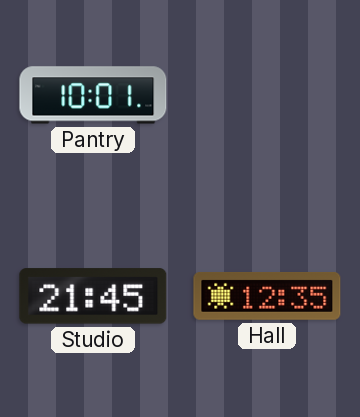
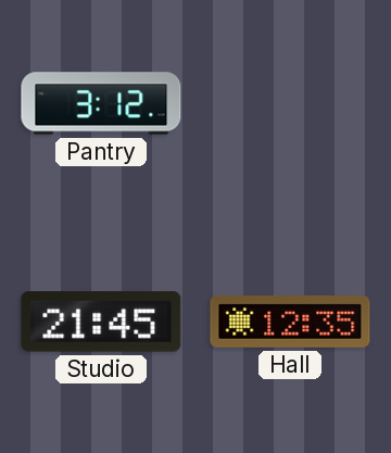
Pantry: 10:01 -> 3:12
